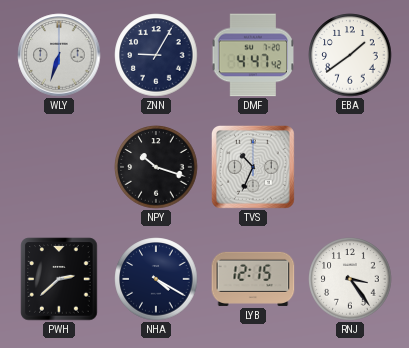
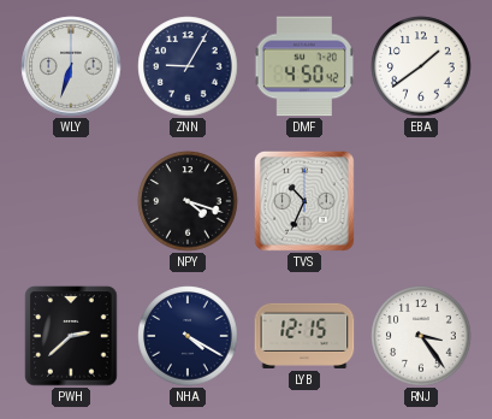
DMF: 4:47 -> 4:50
NPY: 10:18 -> 4:18
